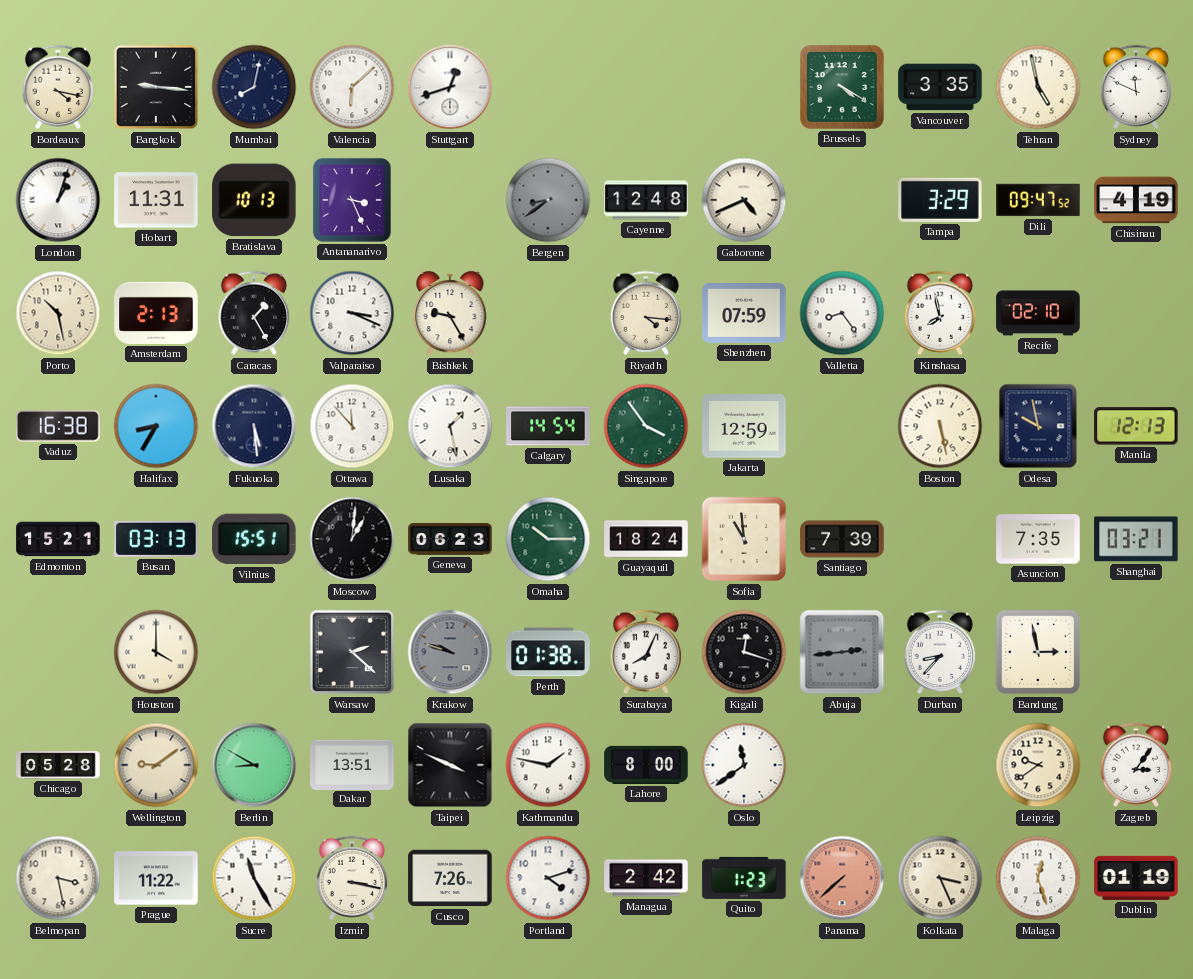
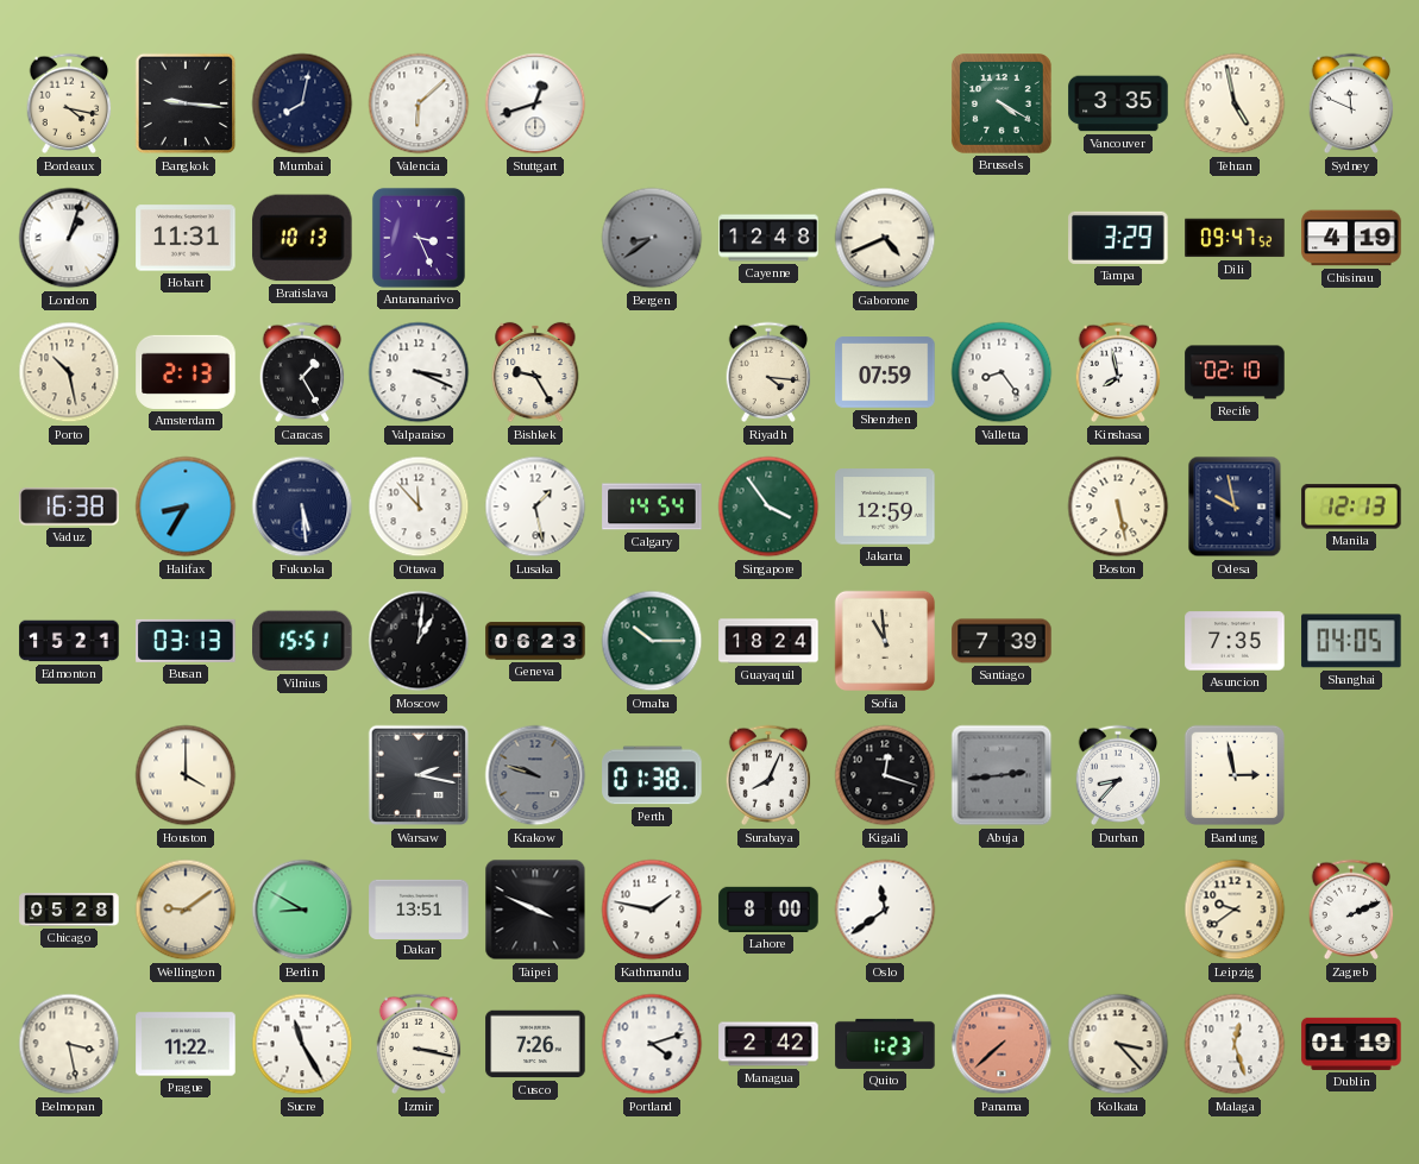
Shanghai: 03:21 -> 04:05
Warsaw: 2:22 -> 2:17
Zagreb: 3:06 -> 2:11
Kolkata: 3:26 -> 3:23
